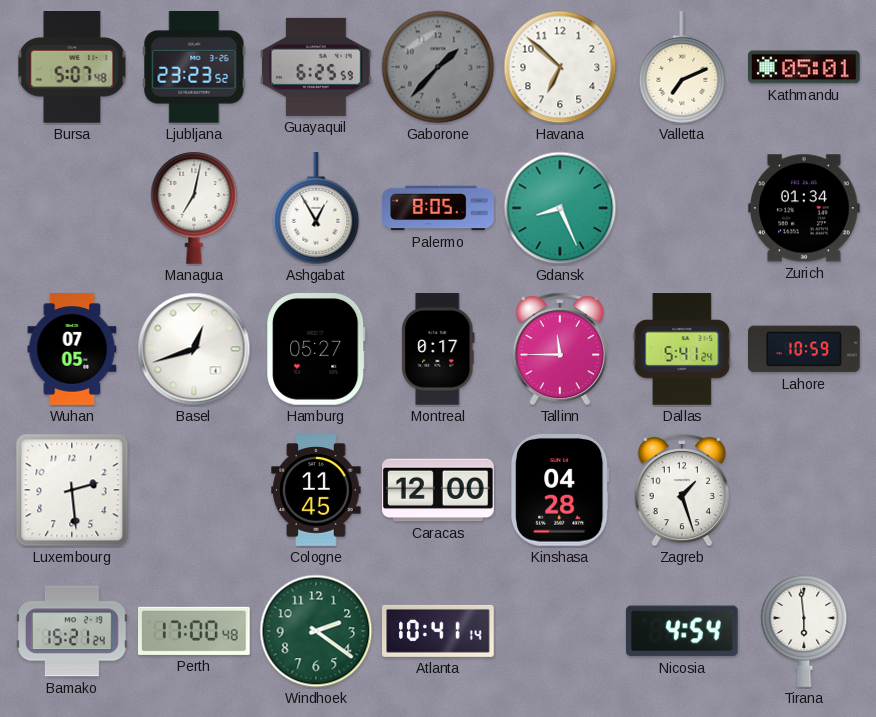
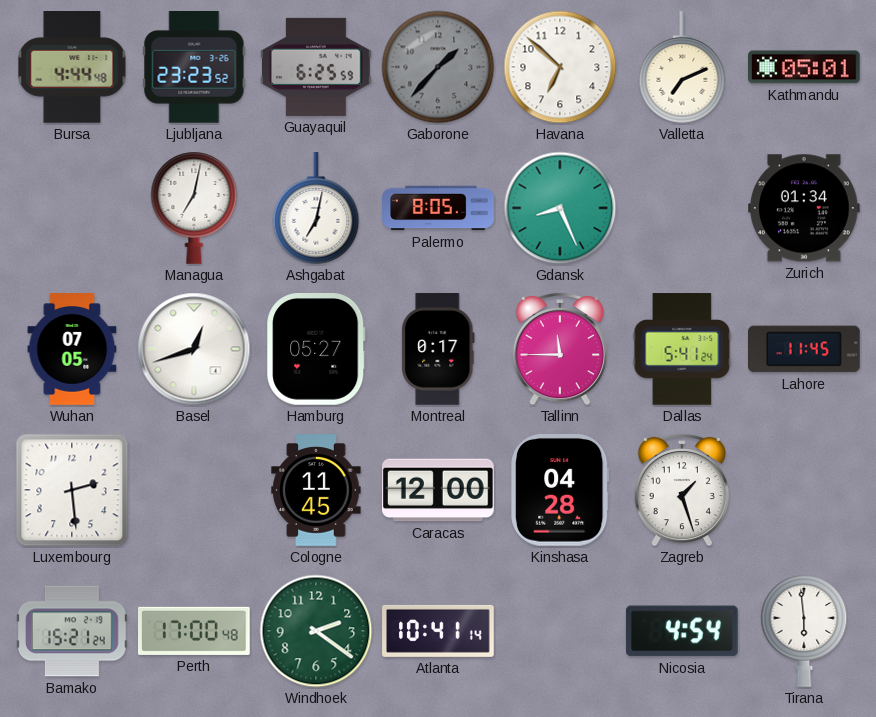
Bursa: 5:07 -> 4:44
Ashgabat: 12:55 -> 7:02
Lahore: 10:59 -> 11:45
